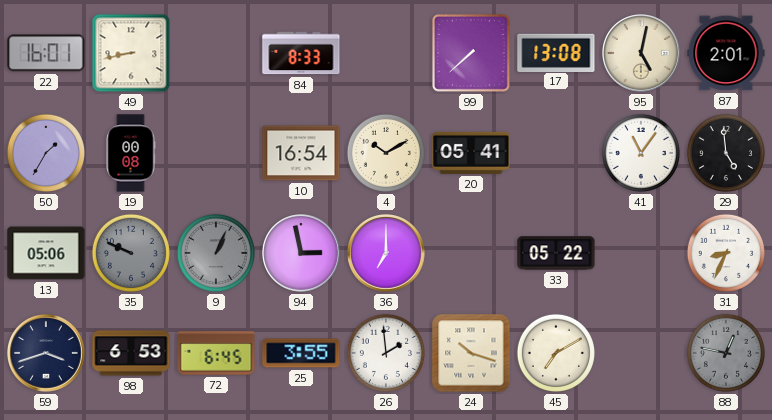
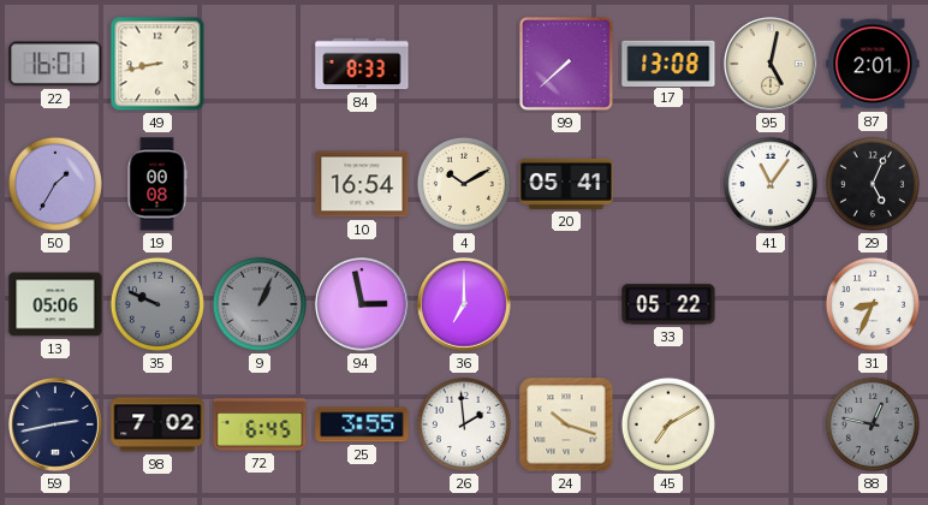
29: 4:59 -> 5:04
59: 3:42 -> 2:43
98: 6:53 -> 7:02
